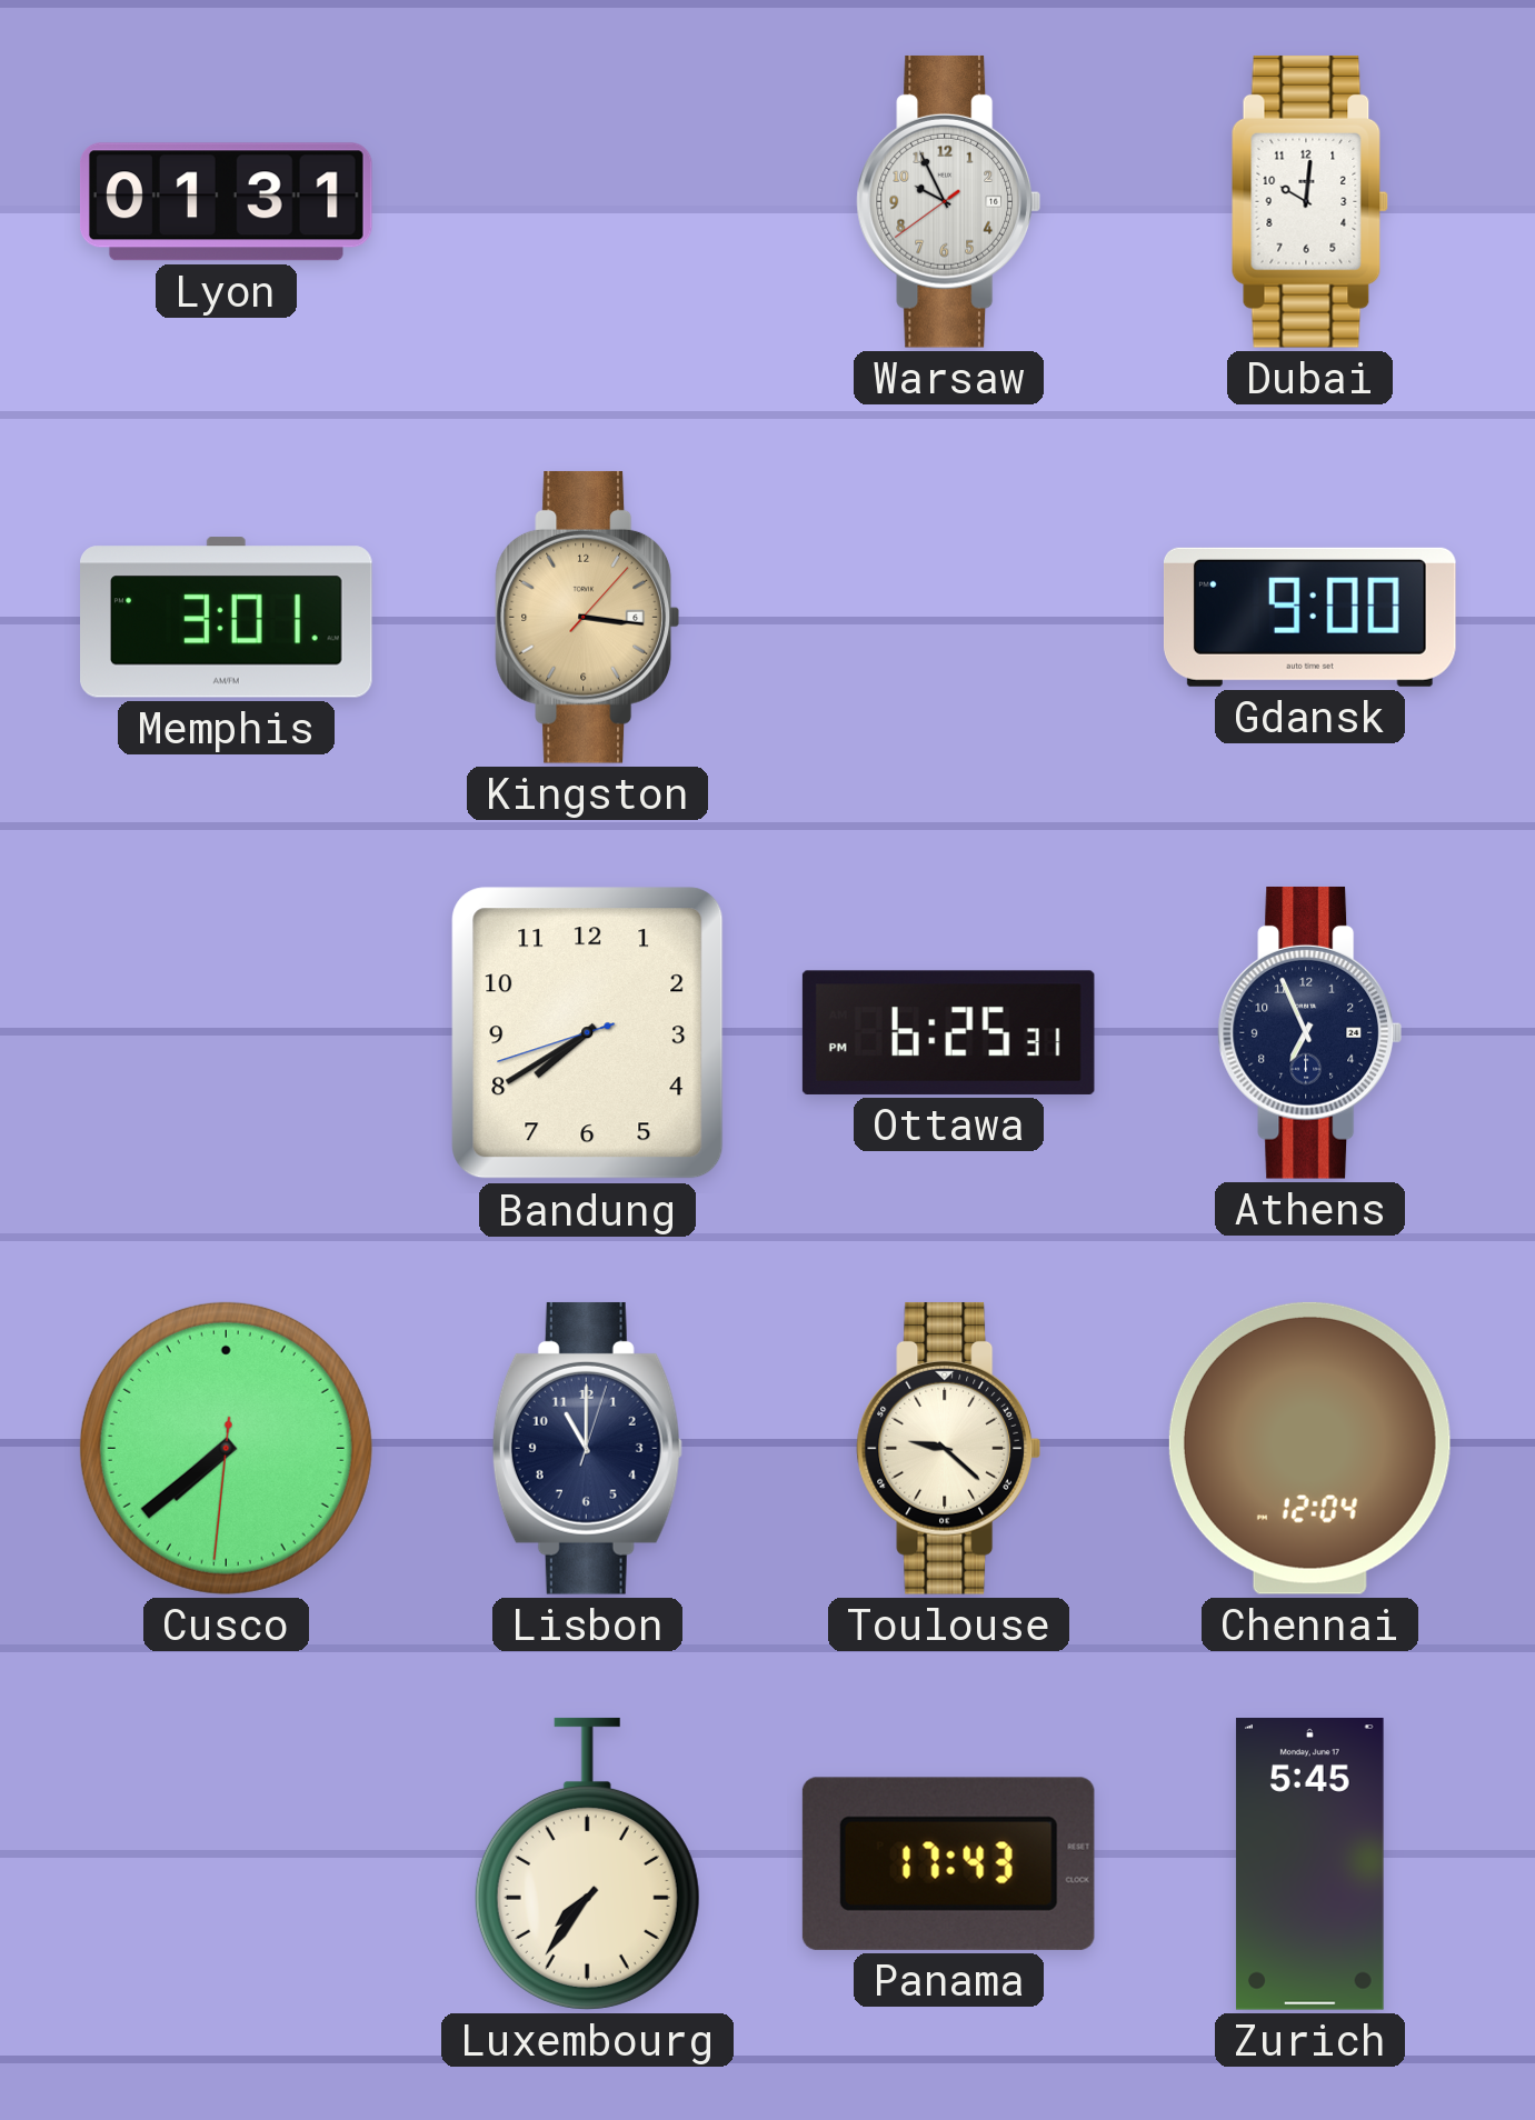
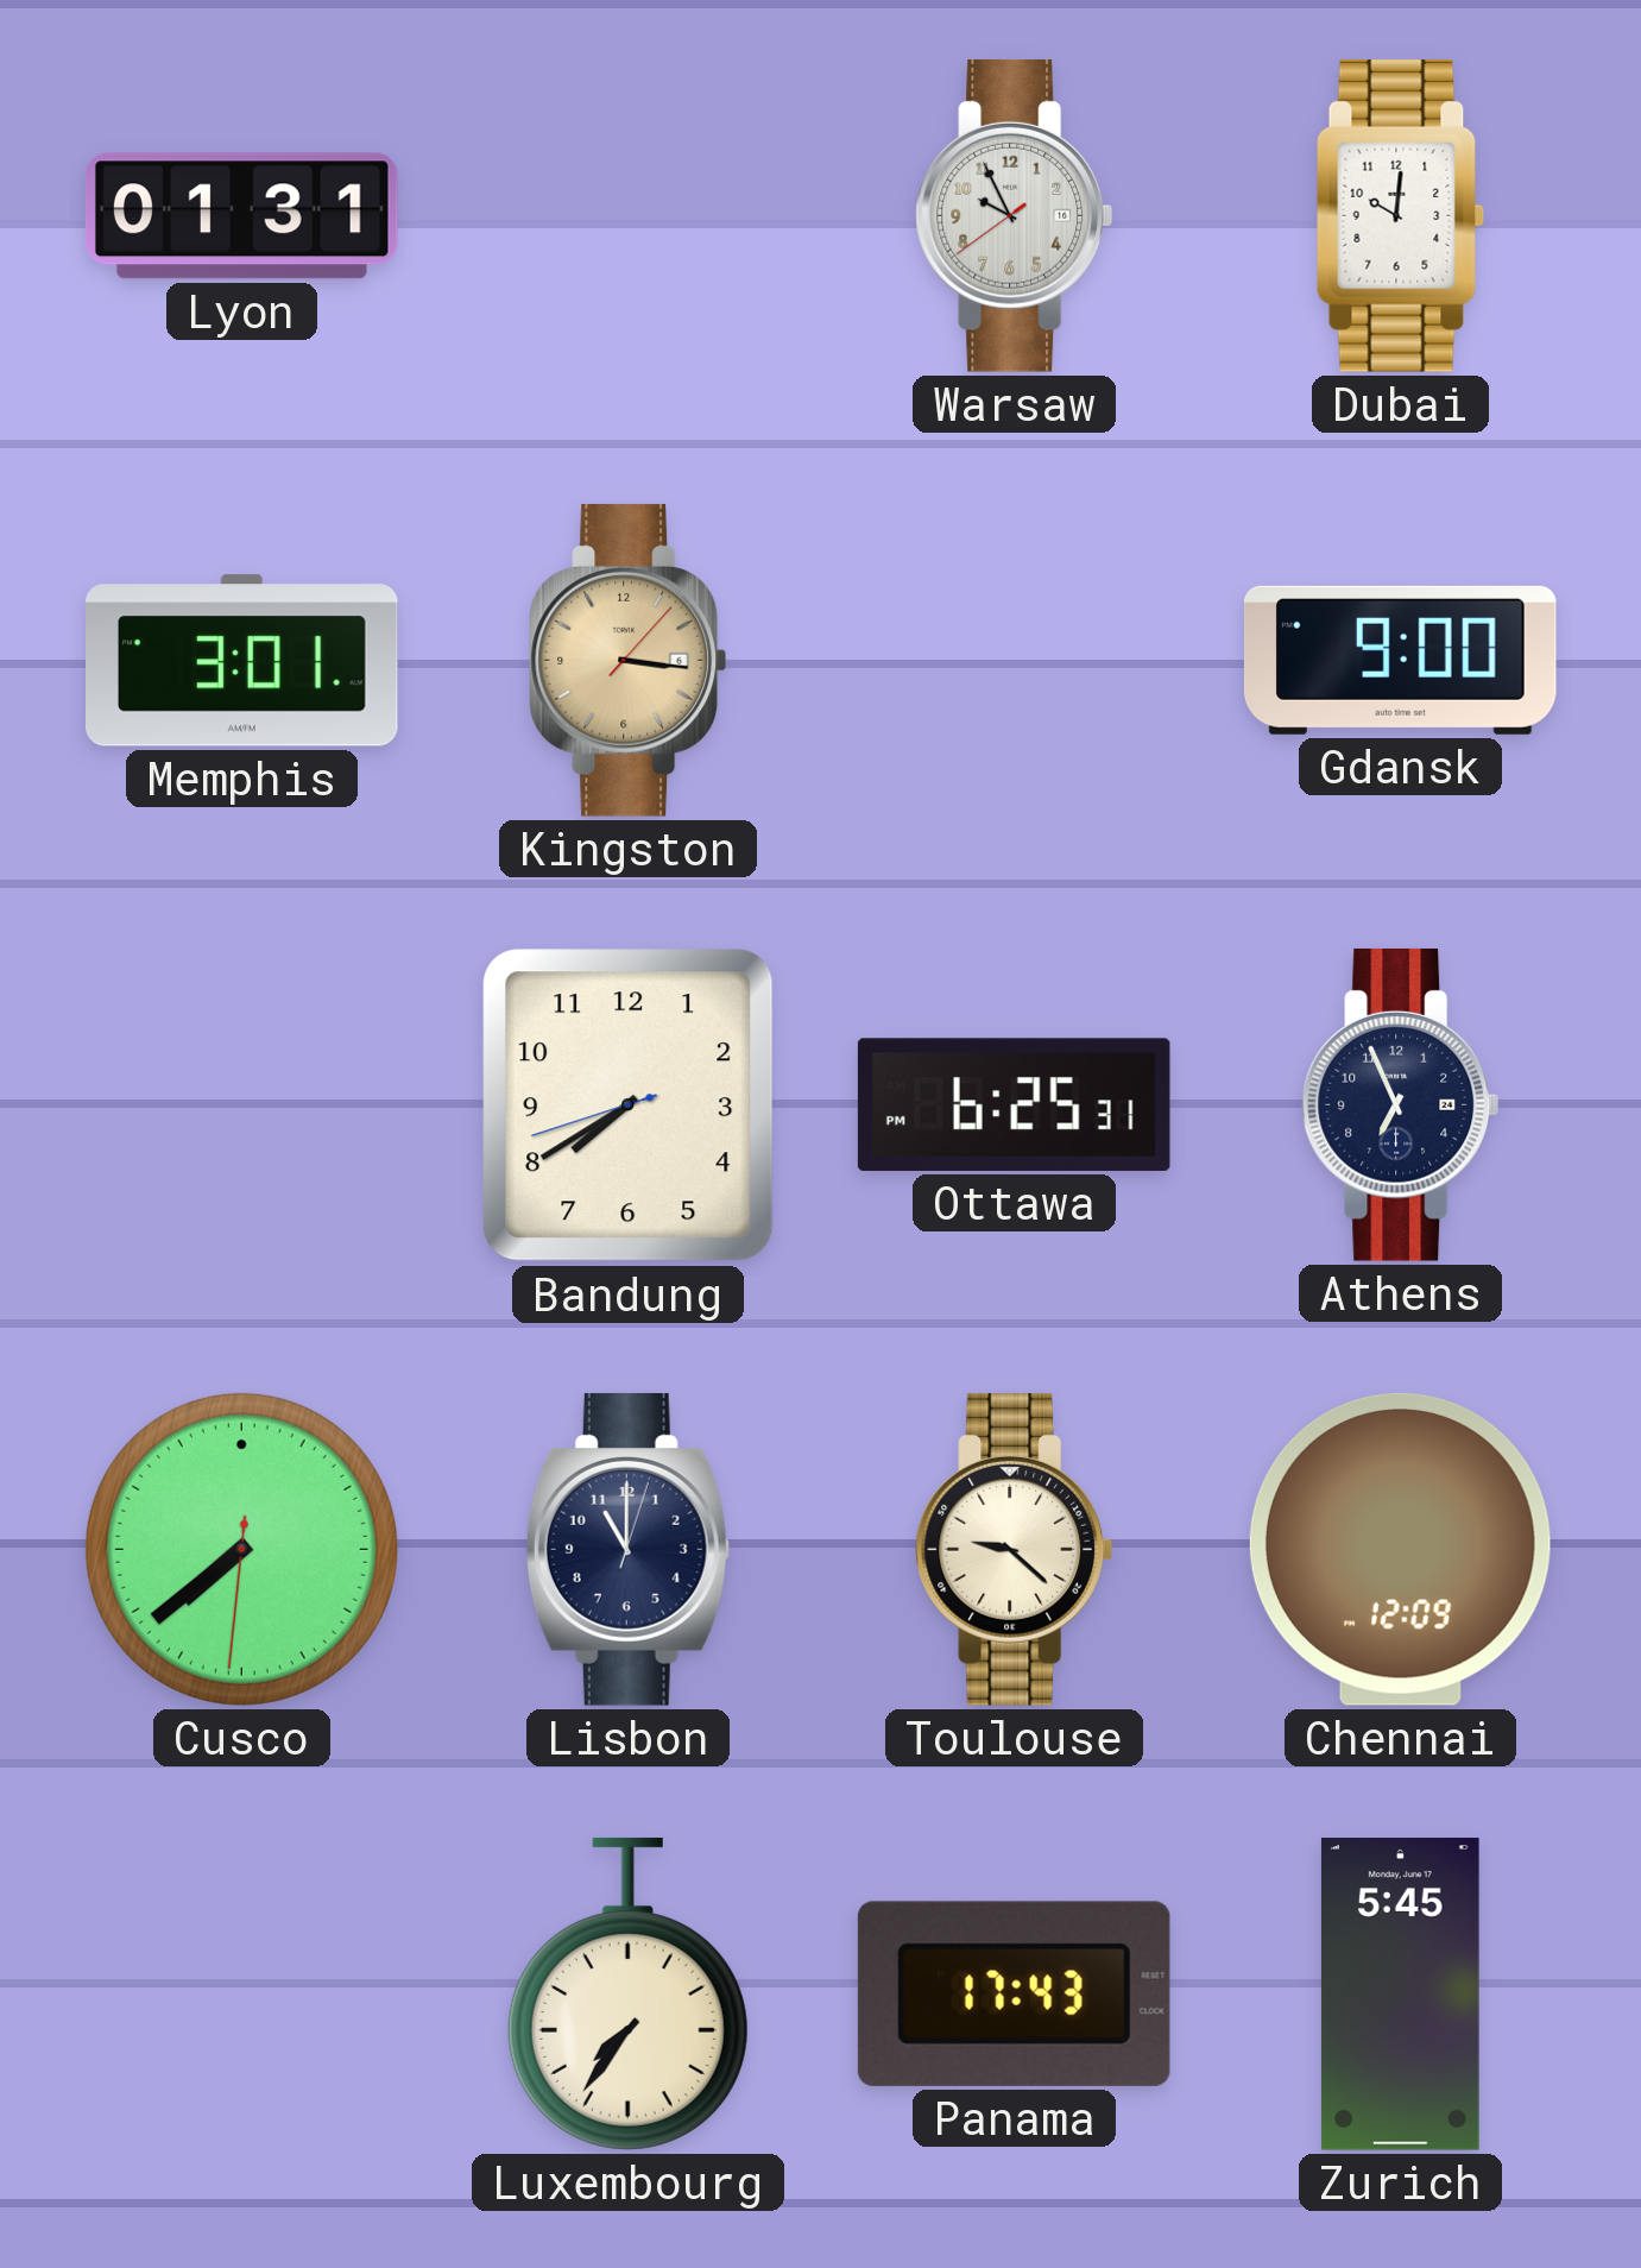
Chennai: 12:04 -> 12:09
